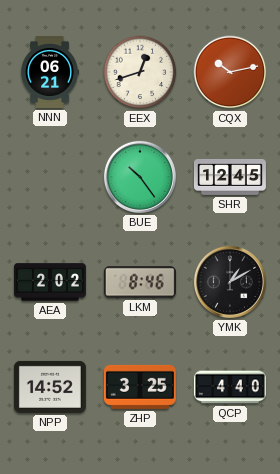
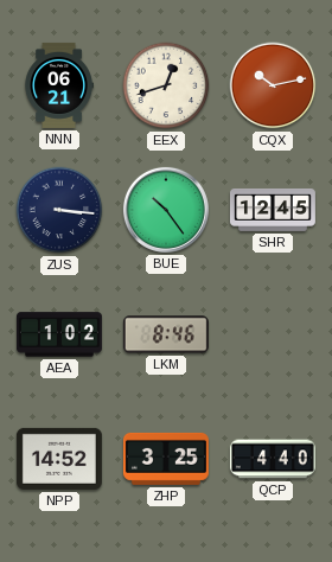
ZUS: none -> 3:16
AEA: 2:02 -> 1:02
YMK: 1:10 -> none
